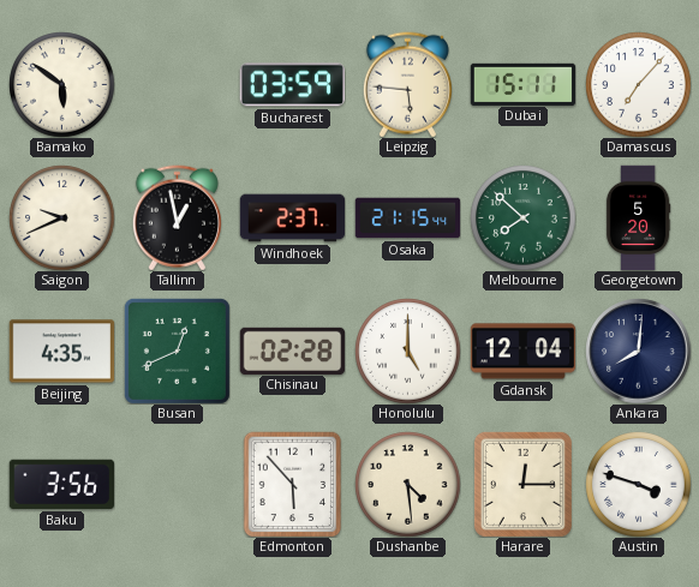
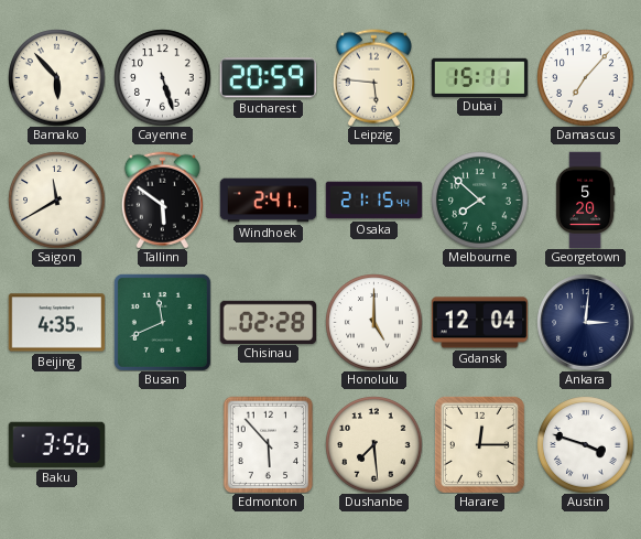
Bamako: 5:51 -> 5:53
Cayenne: none -> 5:27
Bucharest: 03:59 -> 20:59
Saigon: 9:41 -> 11:40
Tallinn: 12:58 -> 5:51
Windhoek: 2:37 -> 2:41
Busan: 12:41 -> 11:41
Ankara: 8:01 -> 3:01
Dushanbe: 4:29 -> 7:29
